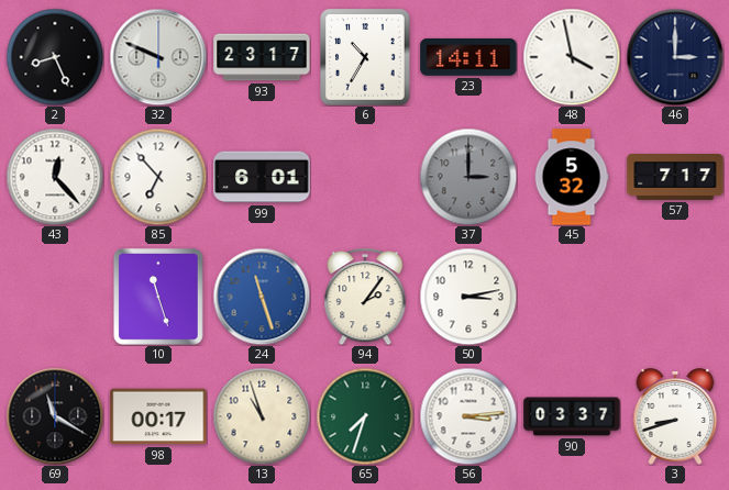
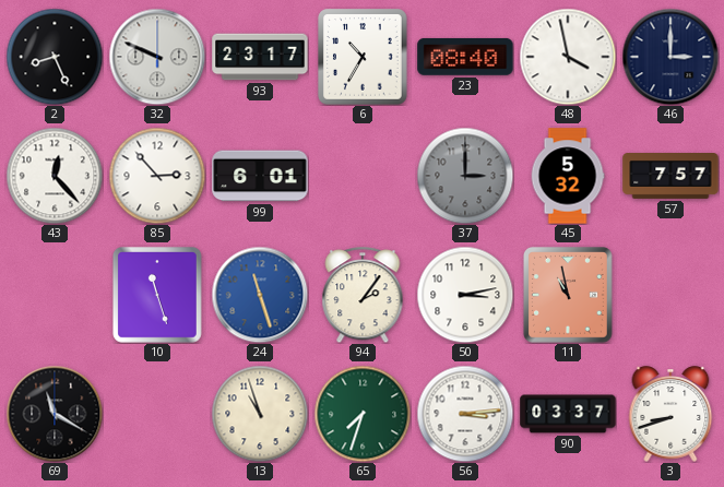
23: 14:11 -> 08:40
85: 6:53 -> 2:53
57: 7:17 -> 7:57
11: none -> 10:58
98: 00:17 -> none
